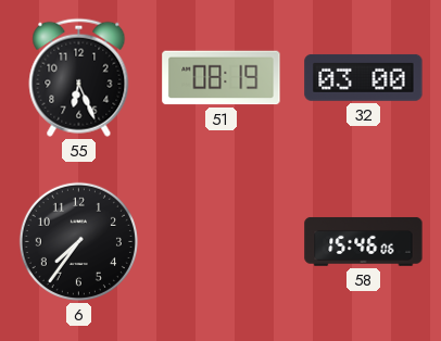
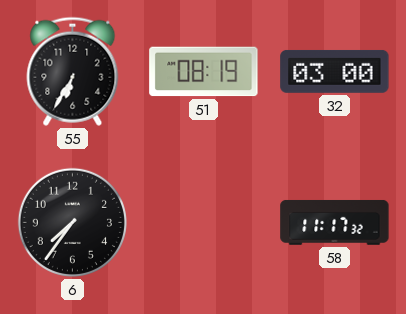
55: 6:26 -> 6:35
58: 15:46 -> 11:17
